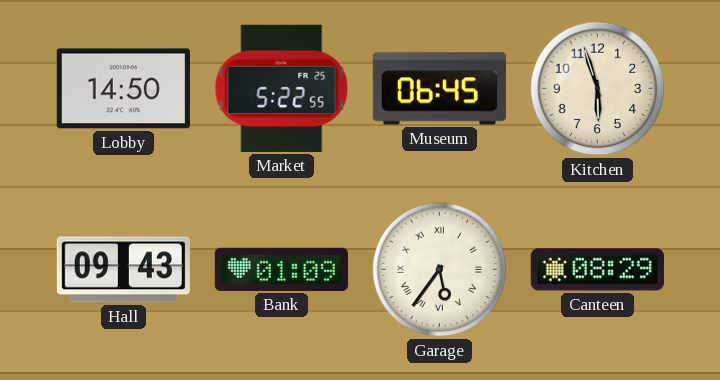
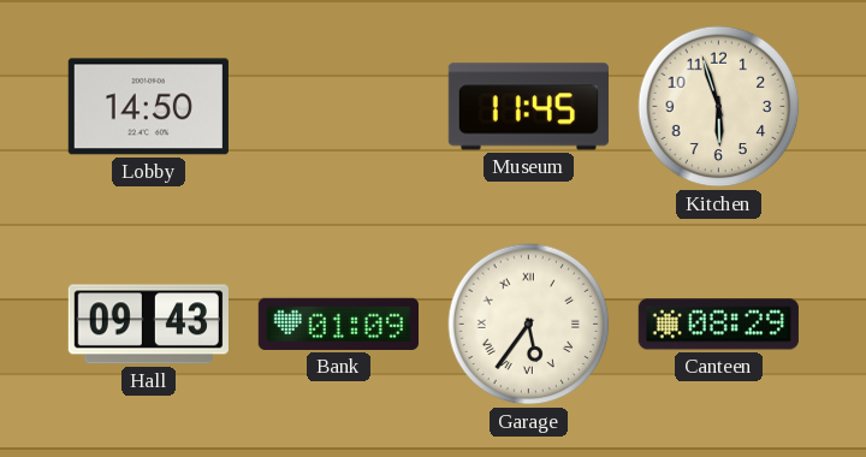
Market: 5:22 -> none
Museum: 06:45 -> 11:45
